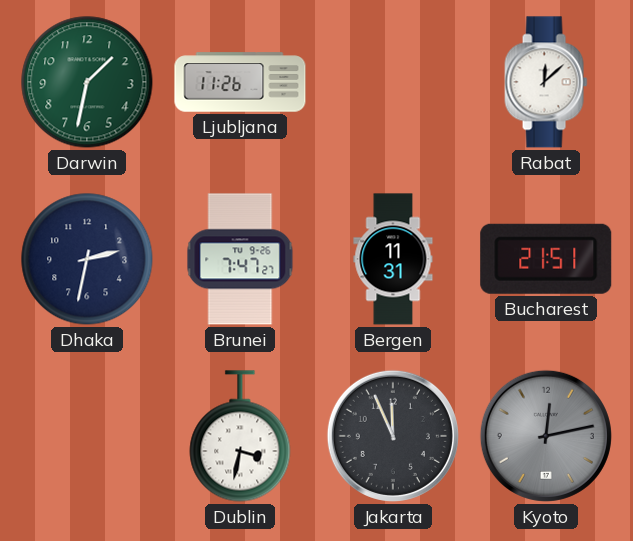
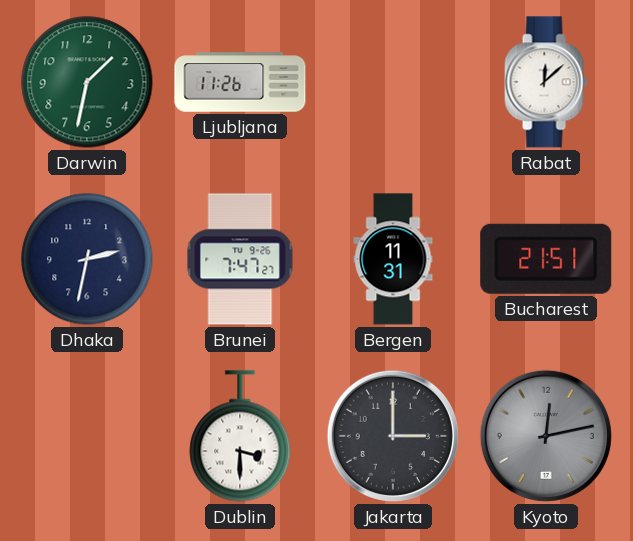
Dublin: 3:32 -> 3:30
Jakarta: 11:56 -> 3:00
